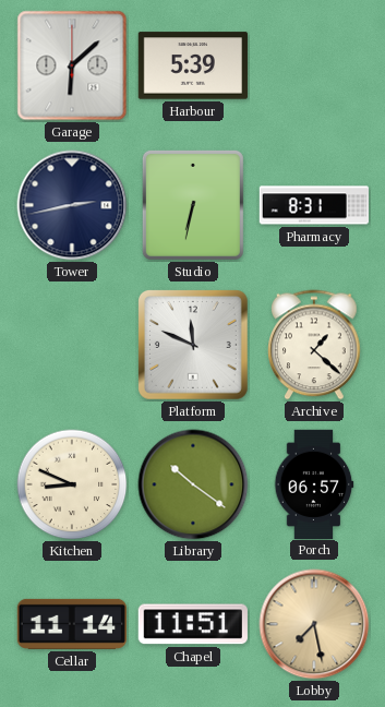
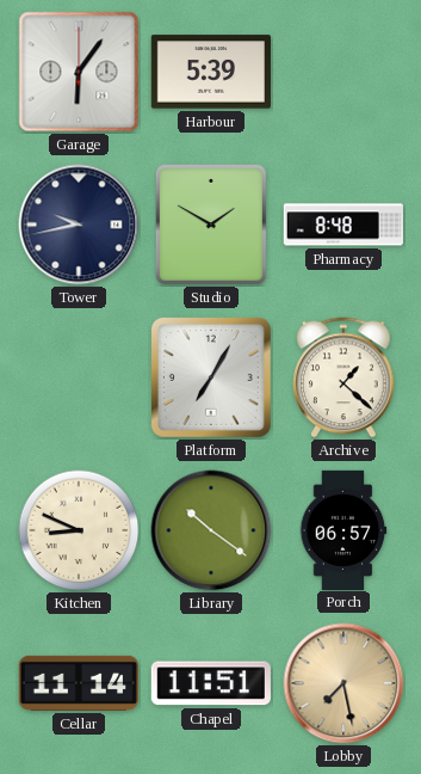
Garage: 6:08 -> 6:06
Tower: 2:43 -> 9:43
Studio: 6:32 -> 1:50
Pharmacy: 8:31 -> 8:48
Platform: 11:49 -> 7:05
